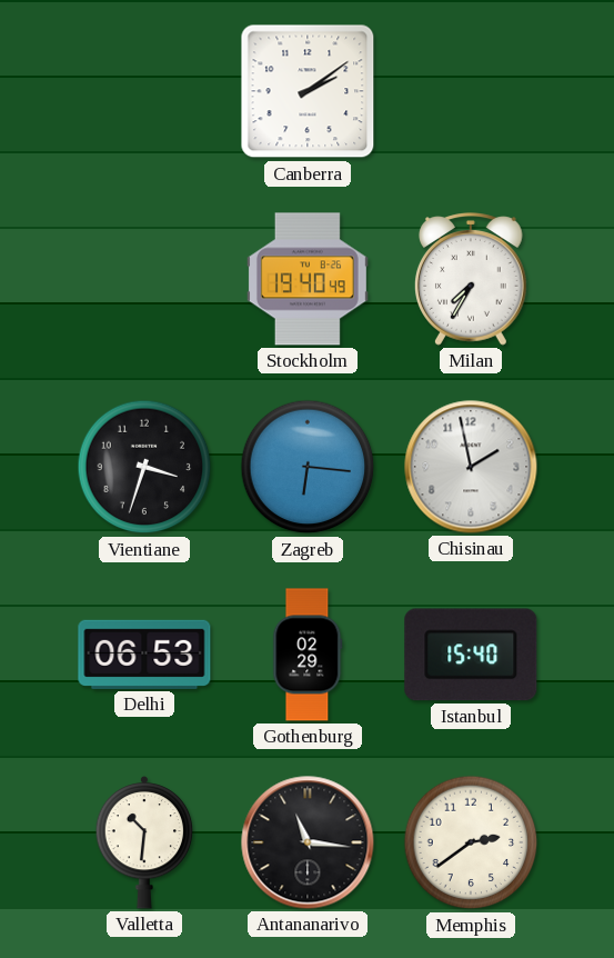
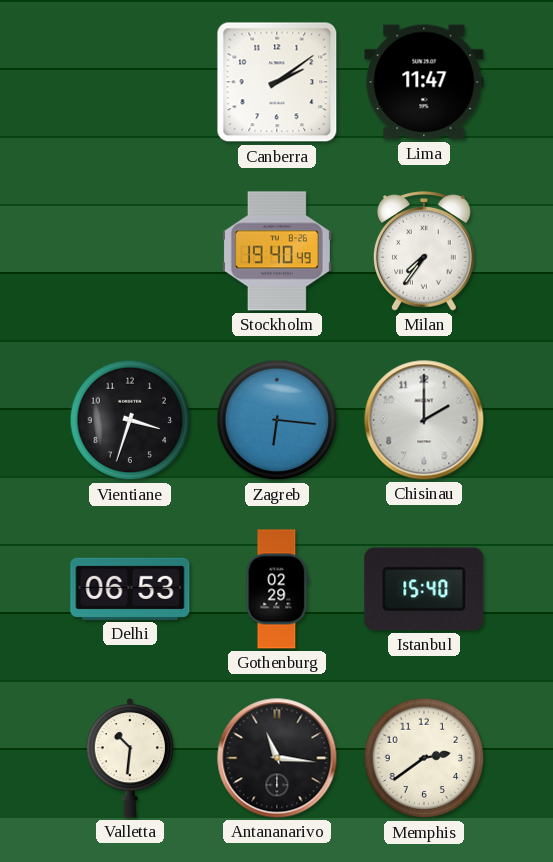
Lima: none -> 11:47
Milan: 7:35 -> 7:36
Chisinau: 1:58 -> 2:00
